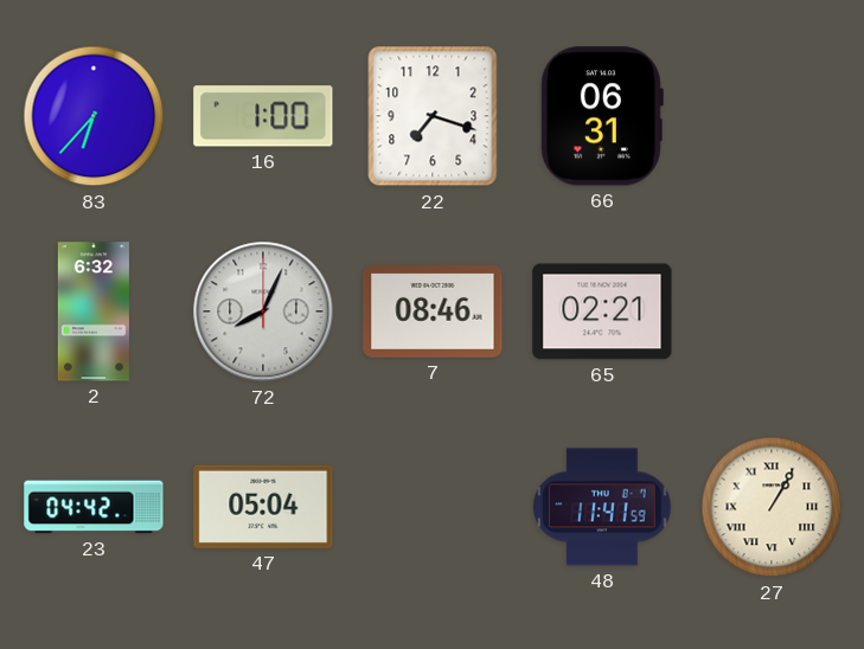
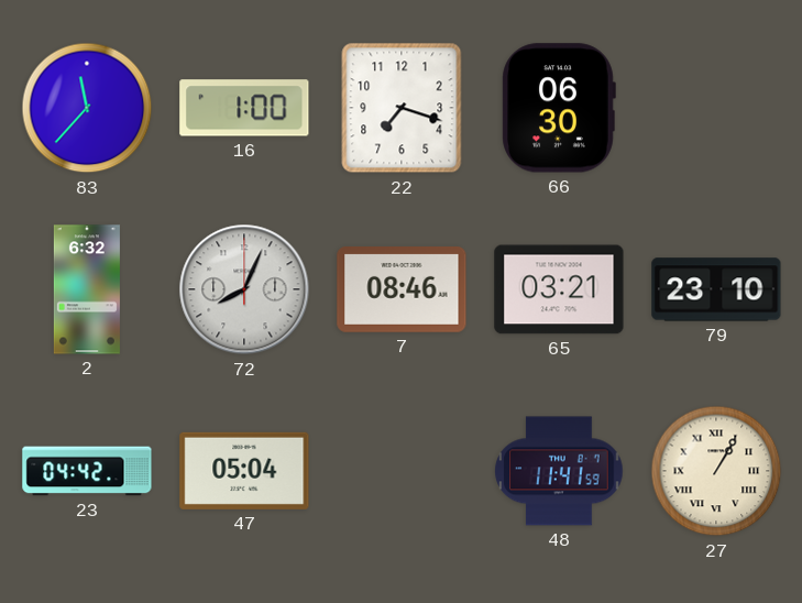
83: 6:37 -> 11:37
66: 06:31 -> 06:30
65: 02:21 -> 03:21
79: none -> 23:10
